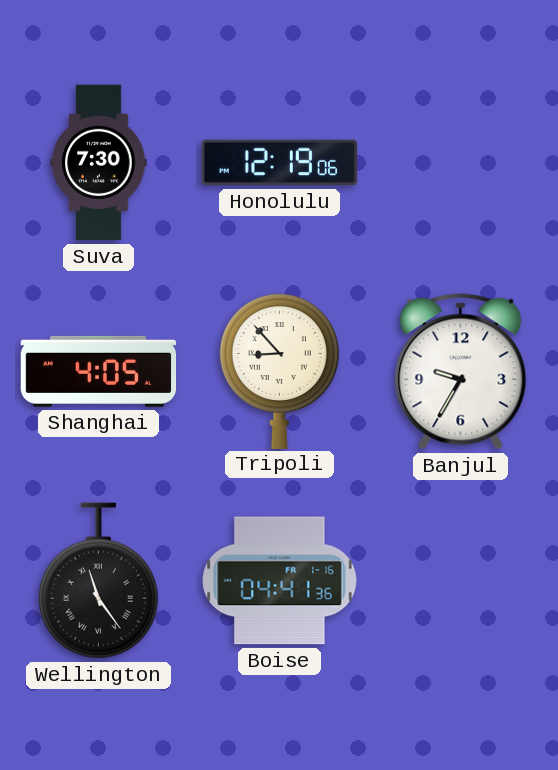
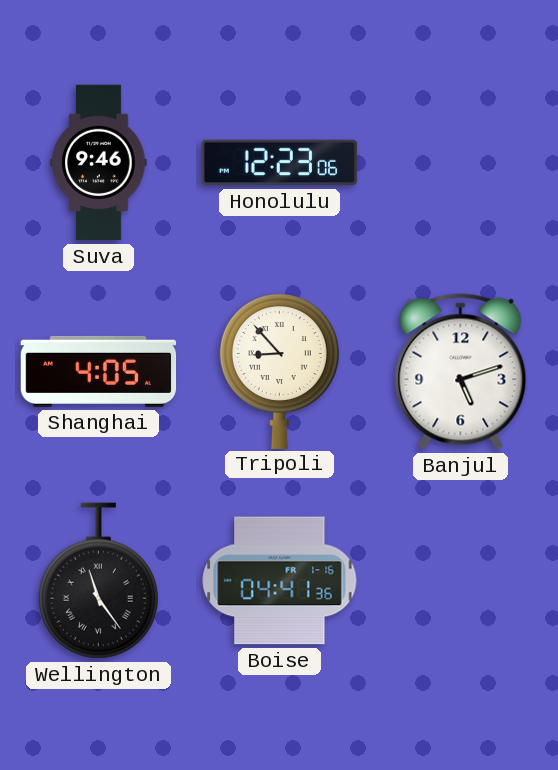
Suva: 7:30 -> 9:46
Honolulu: 12:19 -> 12:23
Banjul: 9:35 -> 5:12
